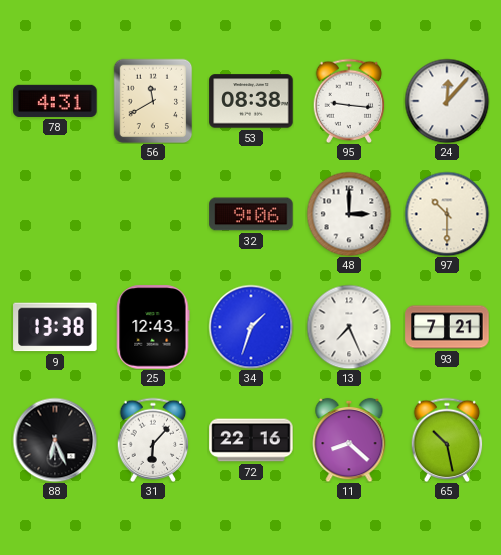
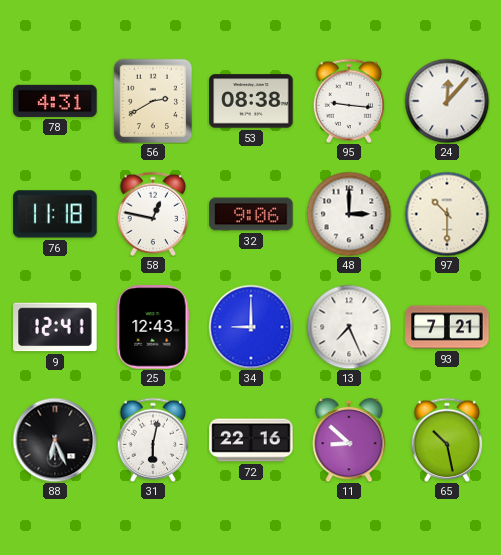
56: 11:40 -> 2:40
76: none -> 11:18
58: none -> 12:47
9: 13:38 -> 12:41
34: 1:33 -> 9:00
31: 6:07 -> 6:02
11: 8:22 -> 8:52
